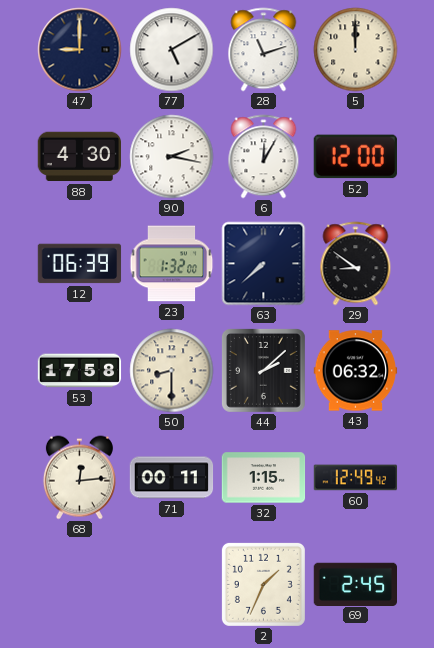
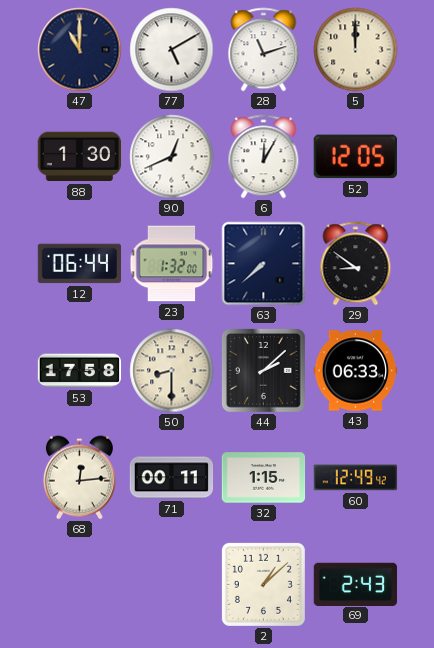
47: 9:00 -> 11:00
88: 4:30 -> 1:30
90: 2:17 -> 12:41
52: 12:00 -> 12:05
12: 06:39 -> 06:44
43: 06:32 -> 06:33
2: 1:34 -> 1:08
69: 2:45 -> 2:43
